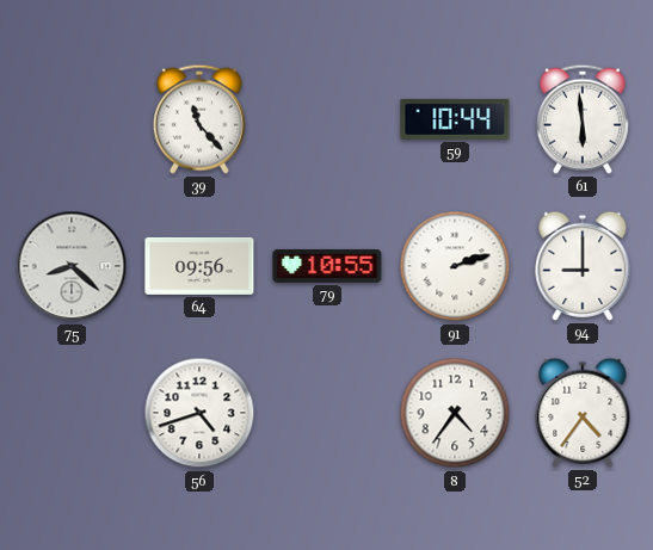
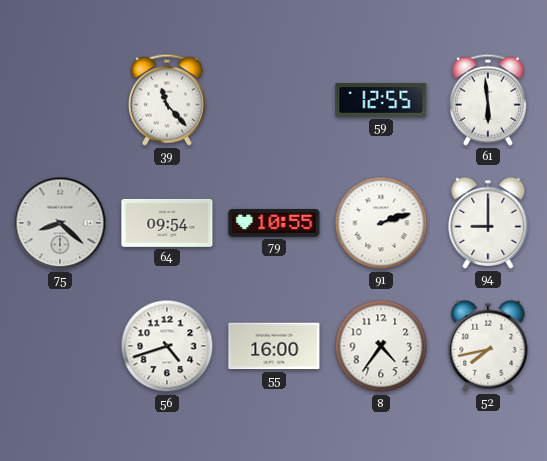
59: 10:44 -> 12:55
64: 09:56 -> 09:54
55: none -> 16:00
52: 4:36 -> 7:43
